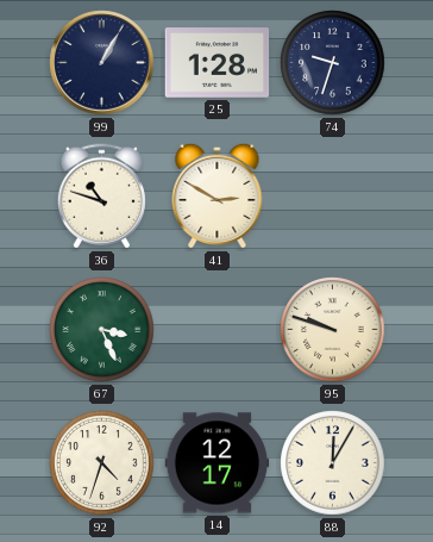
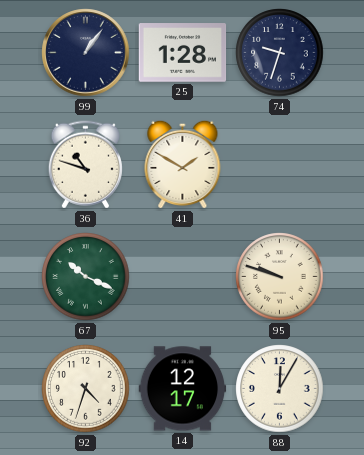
99: 1:05 -> 1:06
41: 2:50 -> 1:50
67: 3:26 -> 10:19
